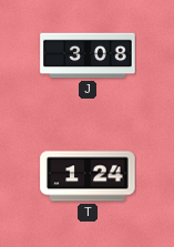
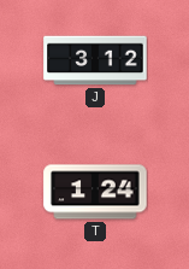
J: 3:08 -> 3:12
